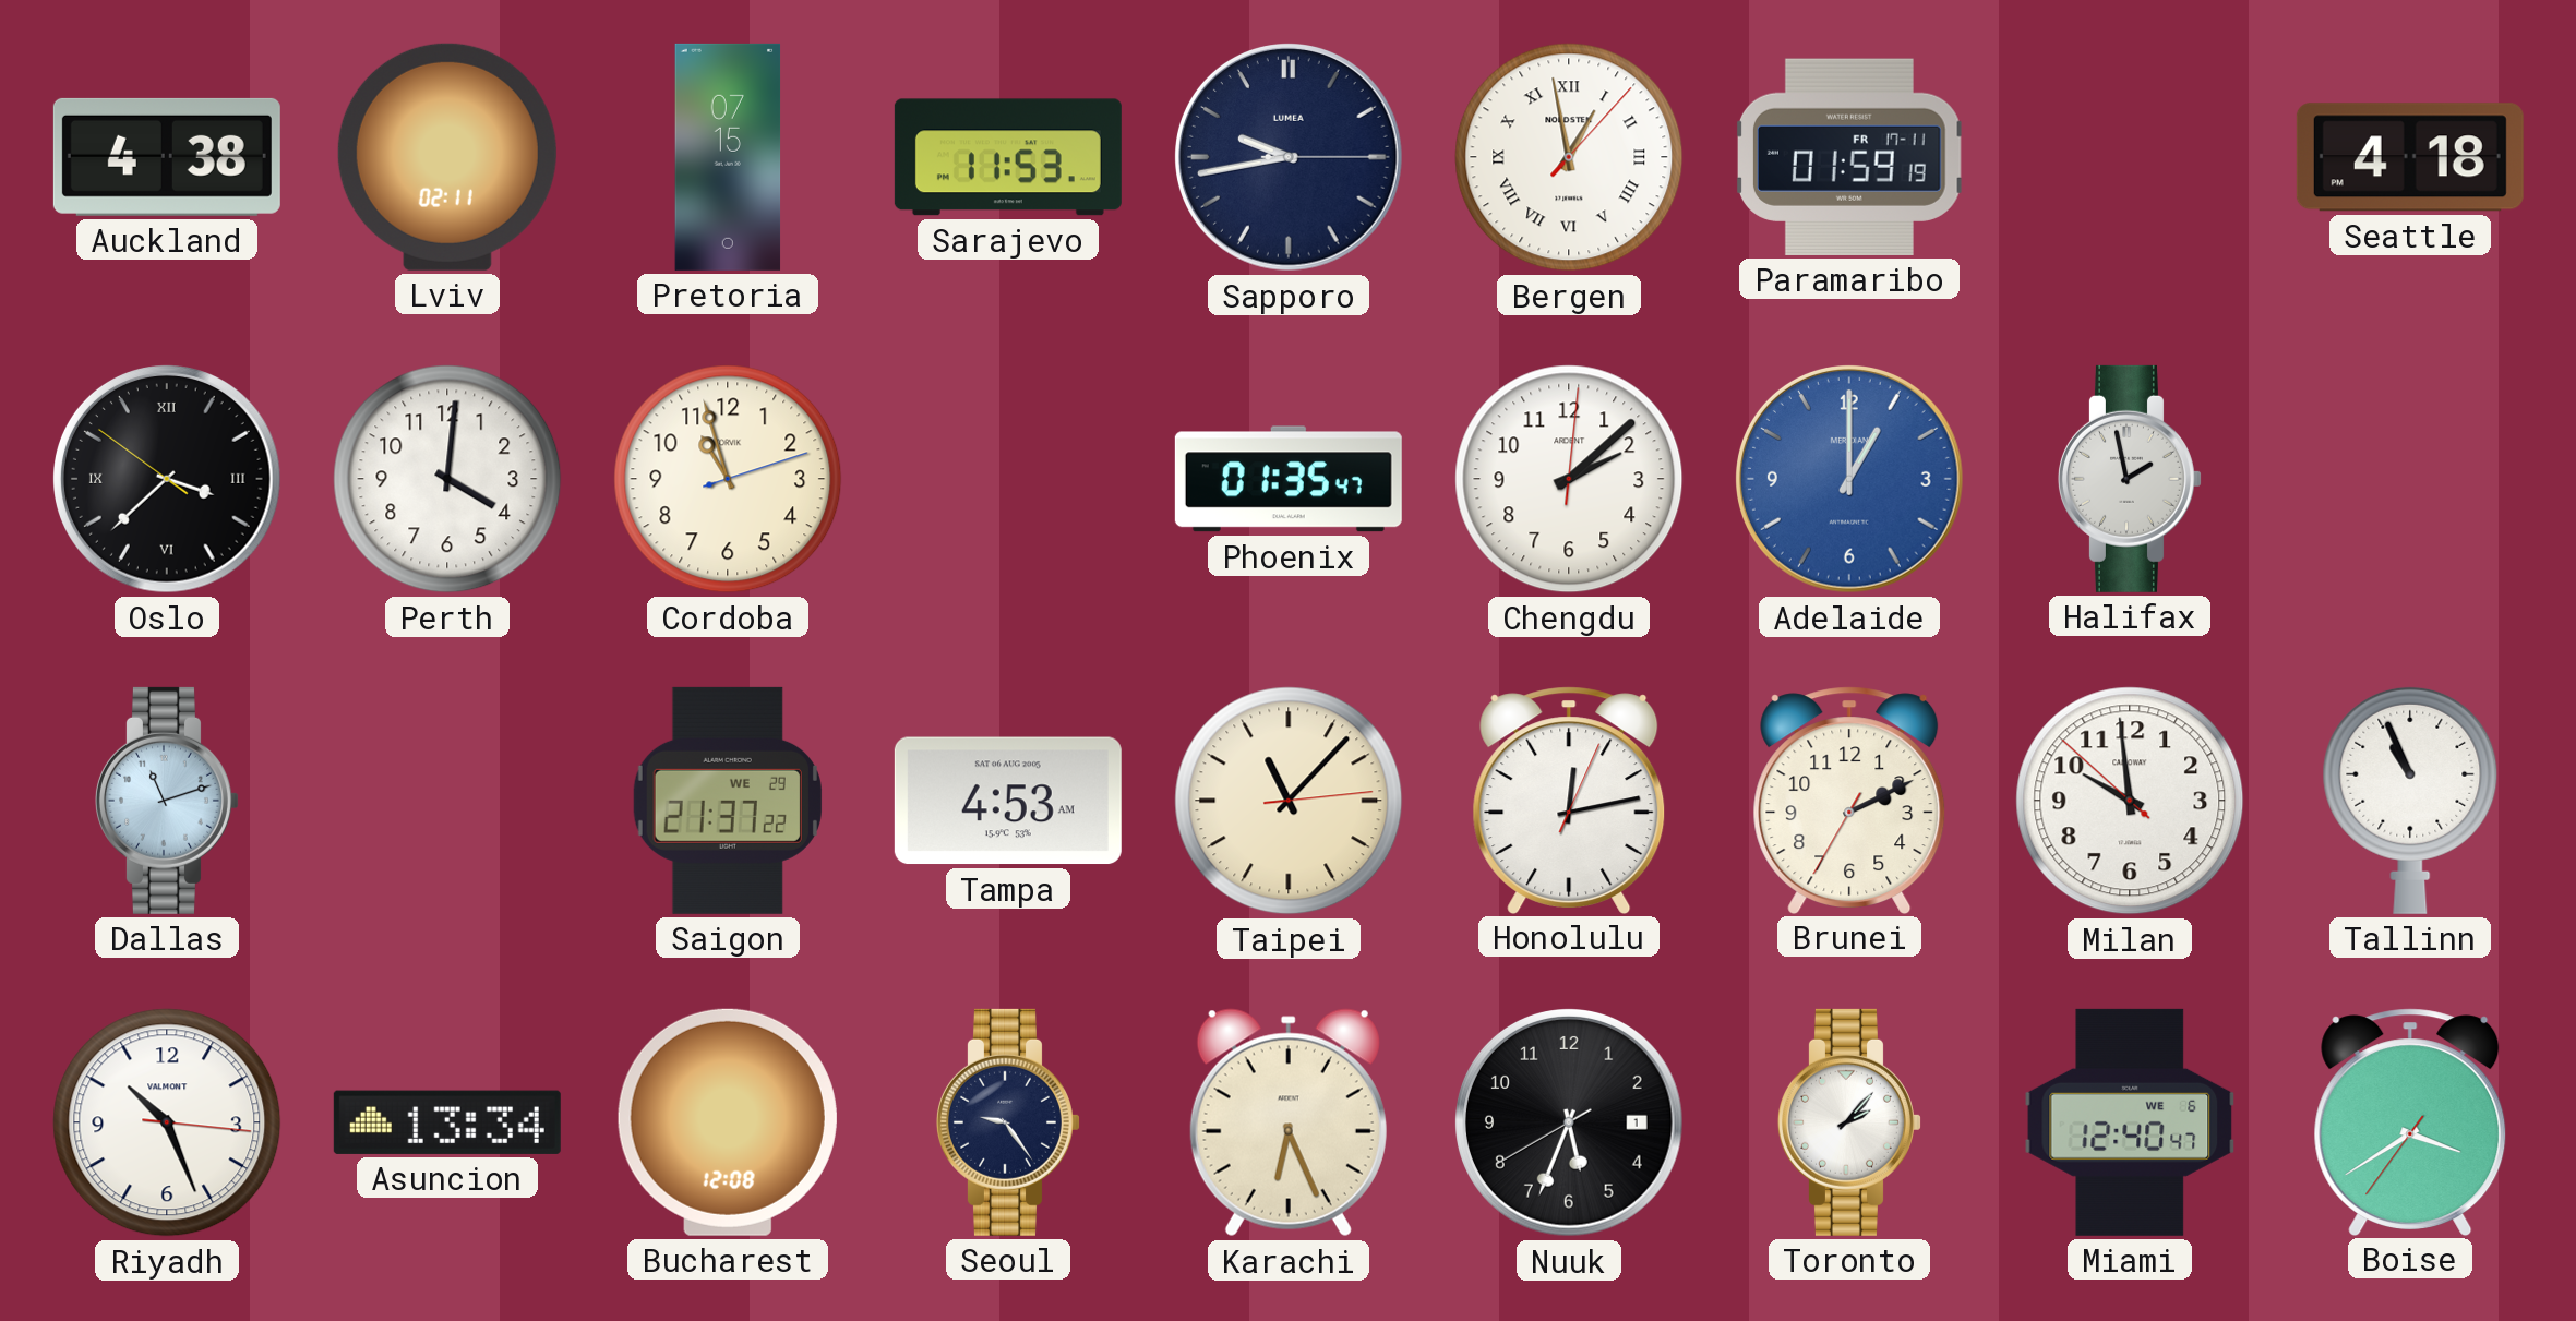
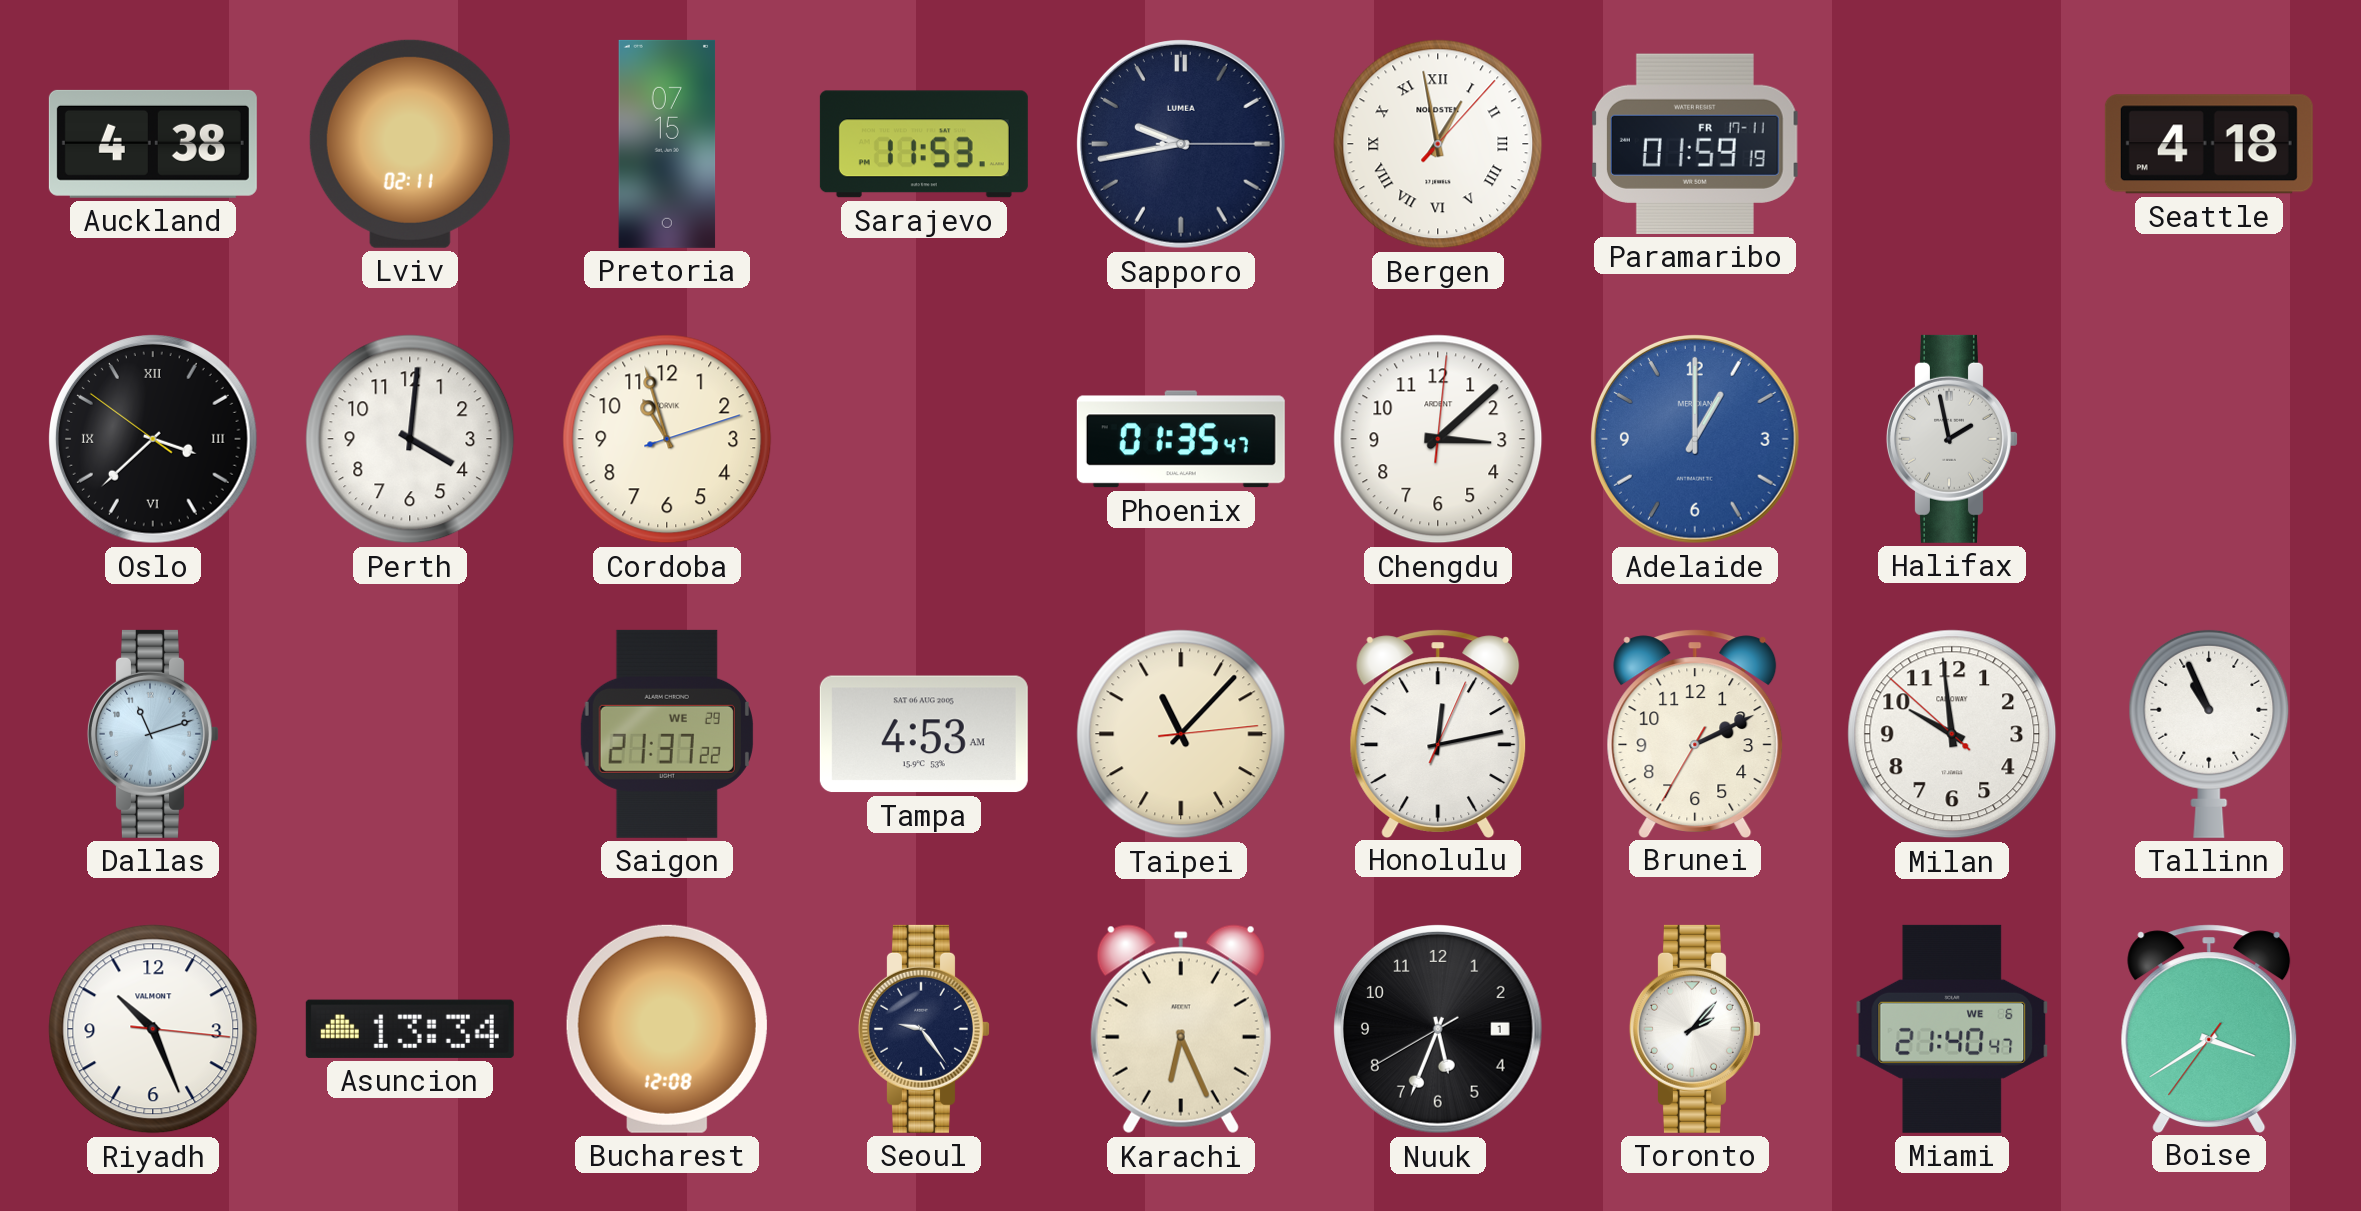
Chengdu: 2:08 -> 3:08
Miami: 12:40 -> 21:40
